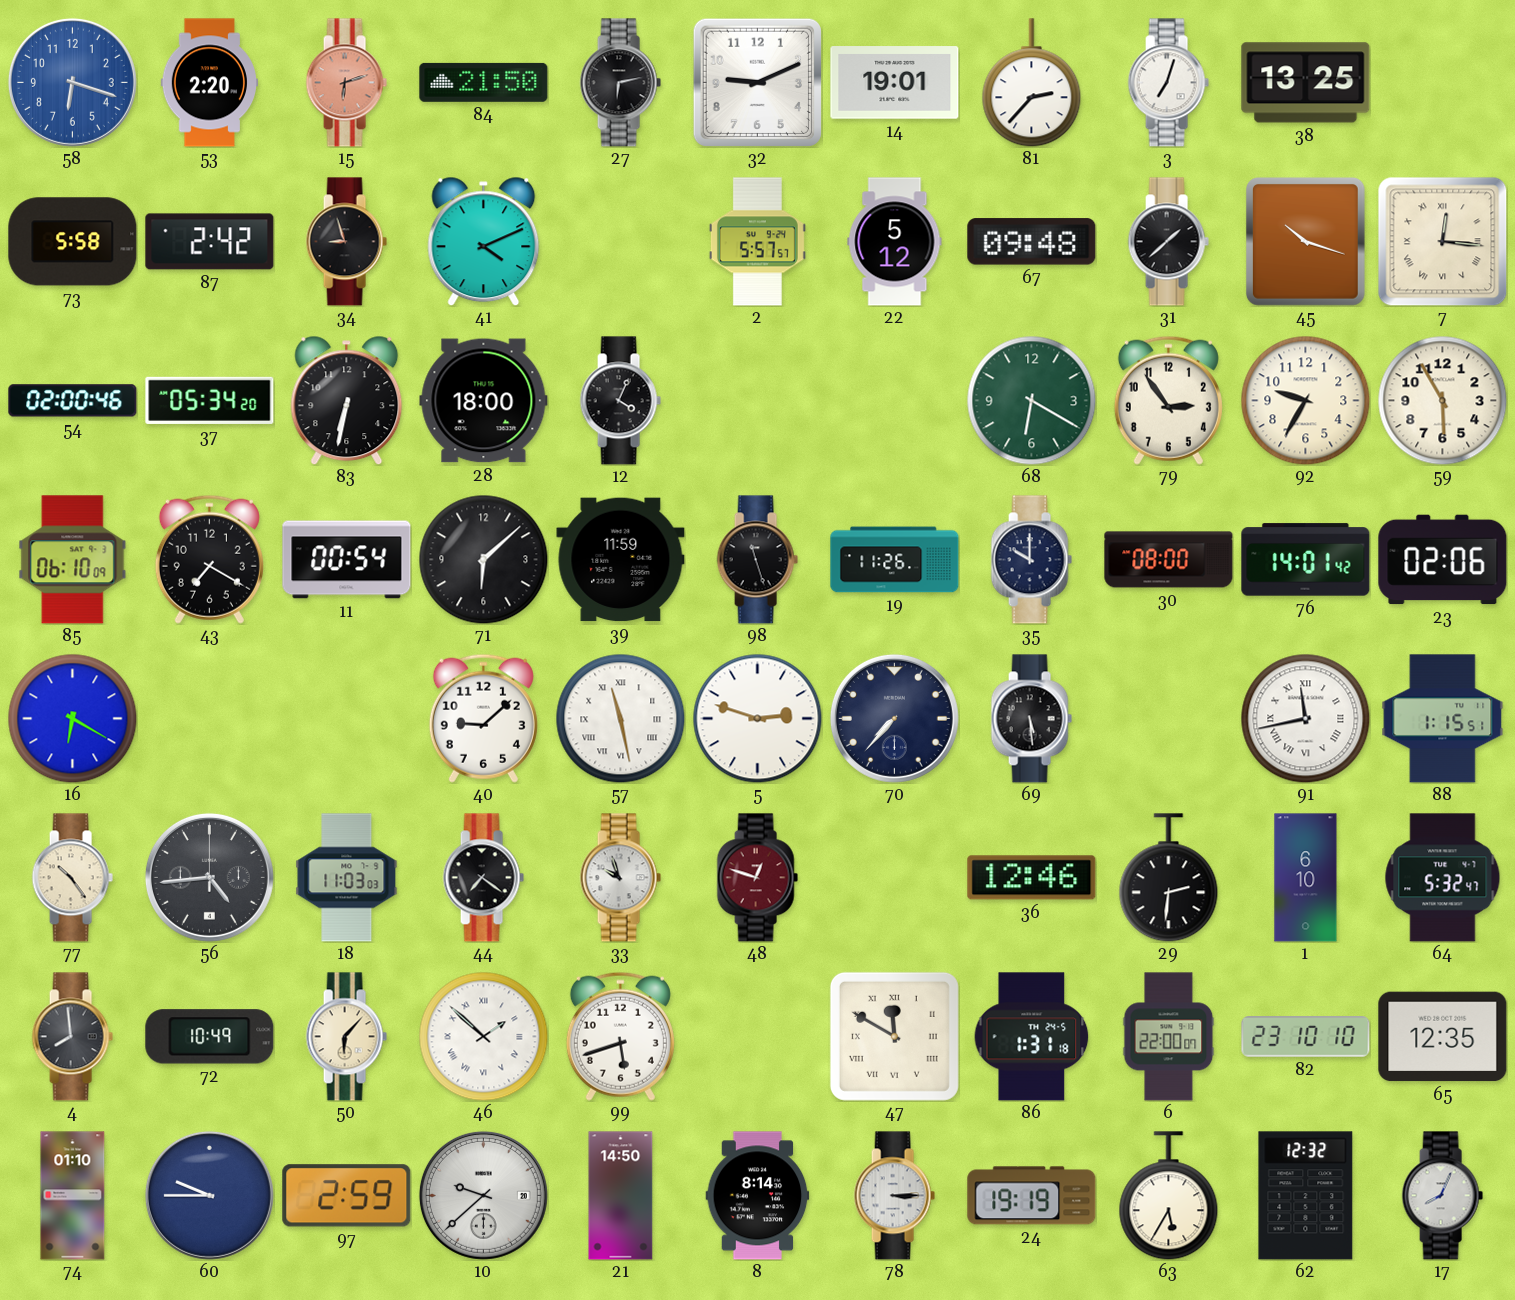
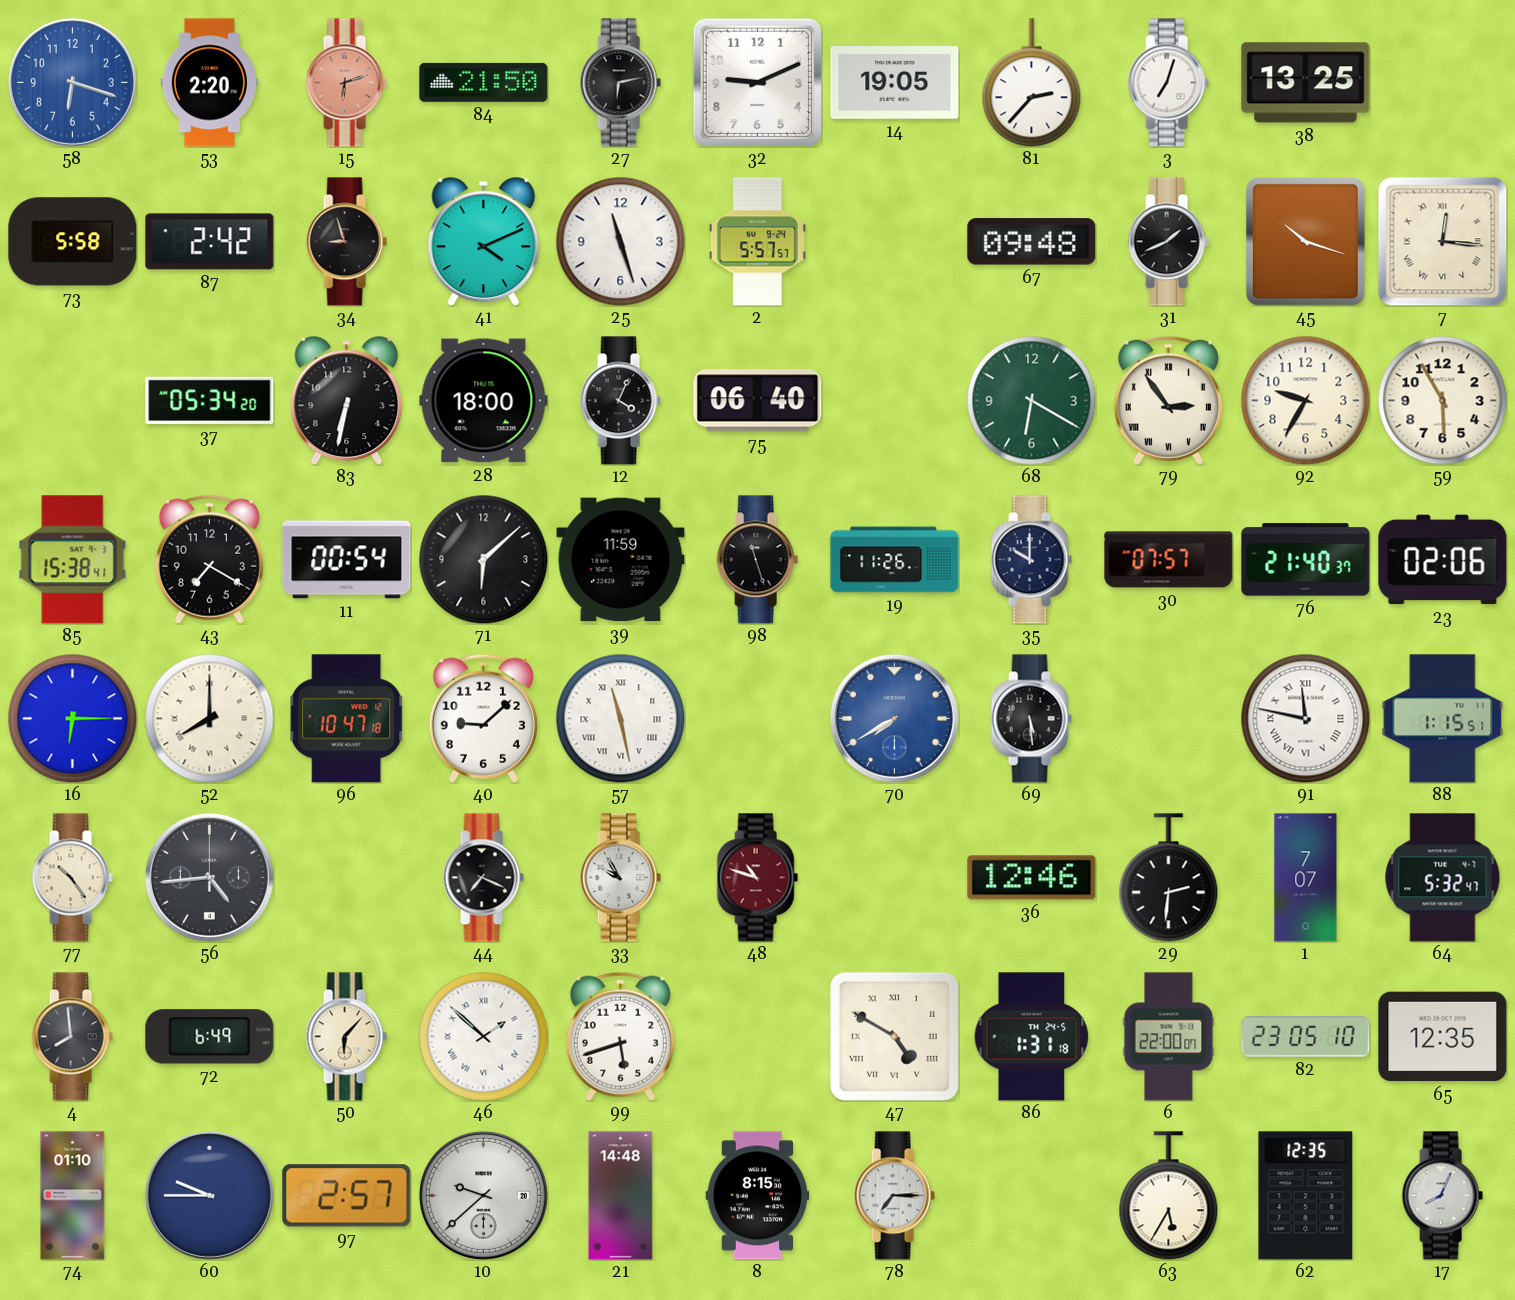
14: 19:01 -> 19:05
25: none -> 11:27
22: 5:12 -> none
31: 1:38 -> 1:41
54: 02:00 -> none
75: none -> 06:40
79 numerals: Arabic -> Roman
85: 06:10 -> 15:38
30: 08:00 -> 07:57
76: 14:01 -> 21:40
16: 6:20 -> 6:15
52: none -> 8:00
96: none -> 10:47
5: 2:48 -> none
70: 7:37 -> 7:40
70 dial: navy -> blue
91: 11:43 -> 11:47
18: 11:03 -> none
44: 7:21 -> 7:19
33: 9:57 -> 9:55
48: 12:48 -> 10:48
1: 6:10 -> 7:07
72: 10:49 -> 6:49
47: 11:50 -> 4:50
82: 23:10 -> 23:05
97: 2:59 -> 2:57
21: 14:50 -> 14:48
8: 8:14 -> 8:15
78: 3:15 -> 7:15
24: 19:19 -> none
62: 12:32 -> 12:35
